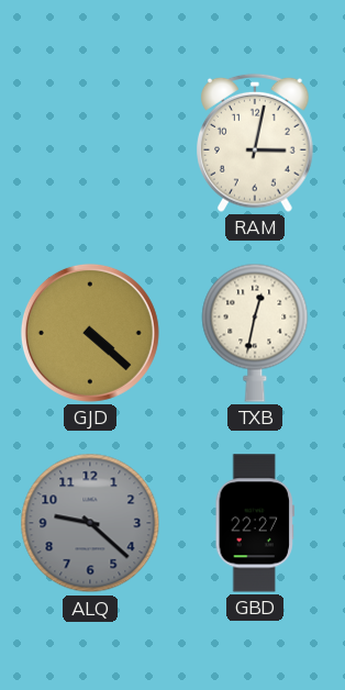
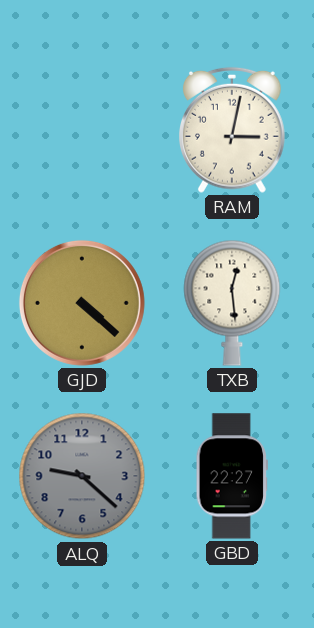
TXB: 12:32 -> 12:29
